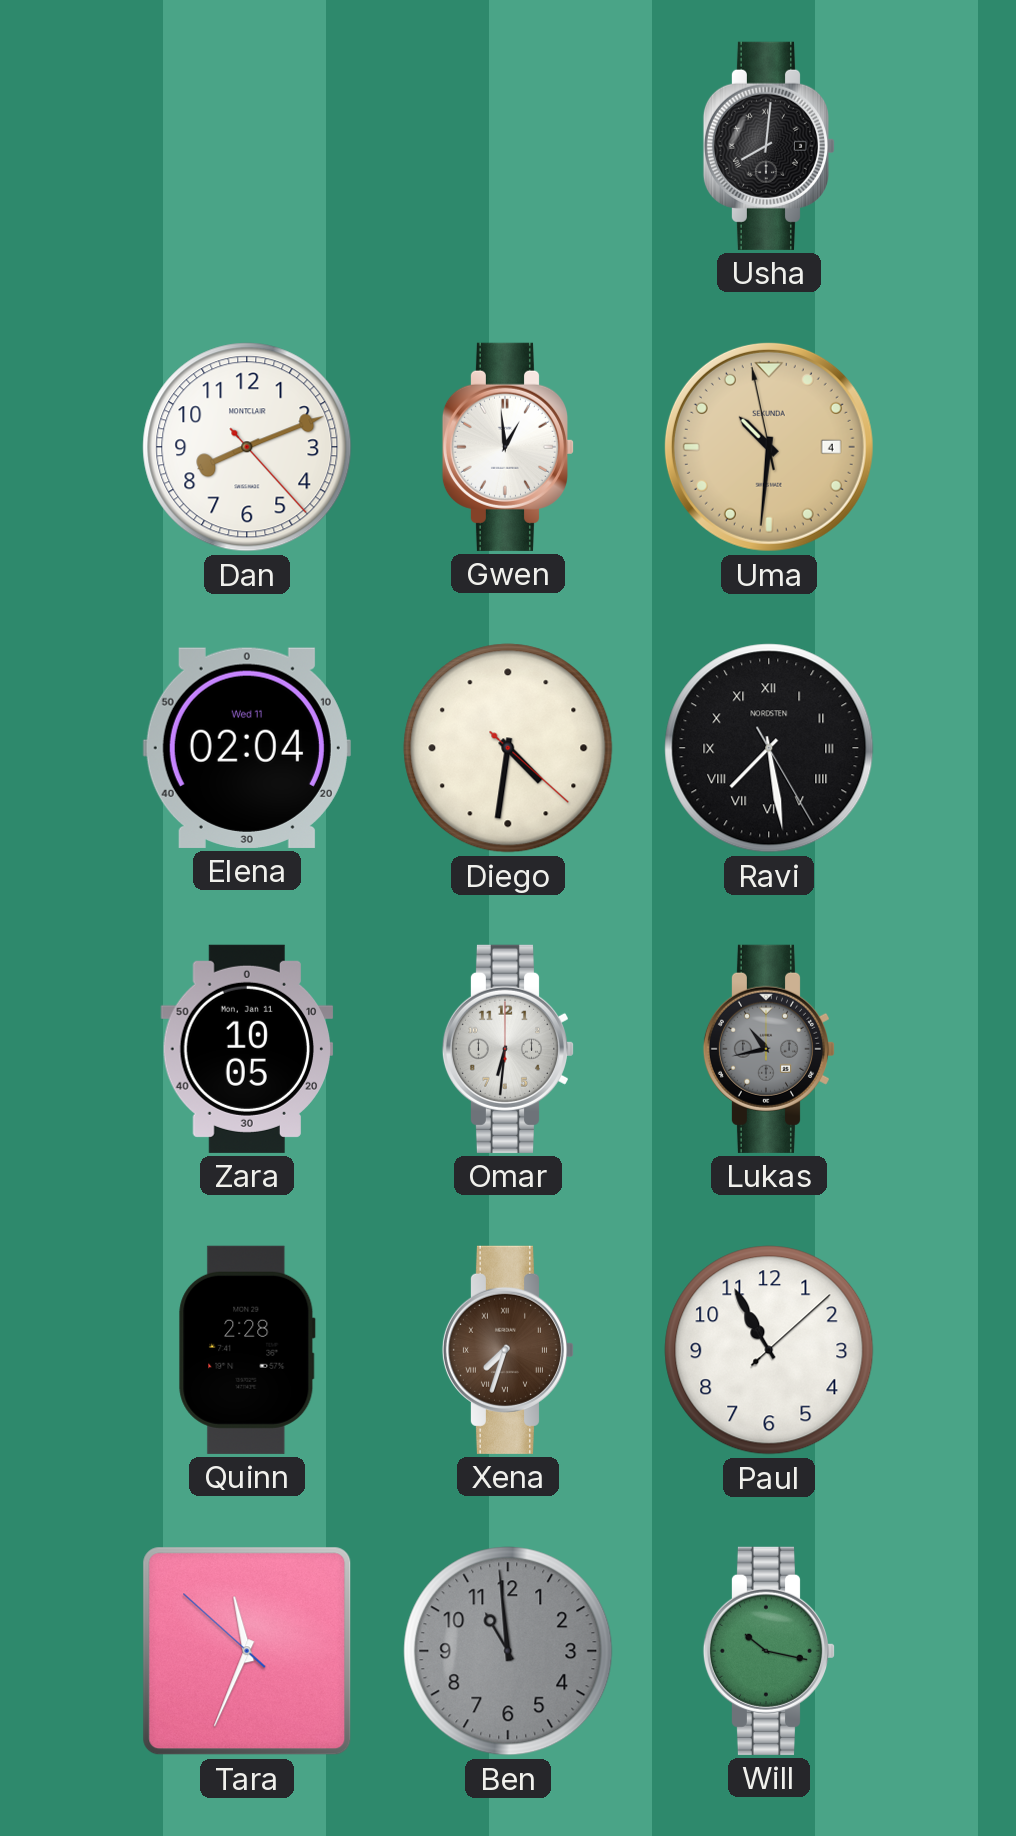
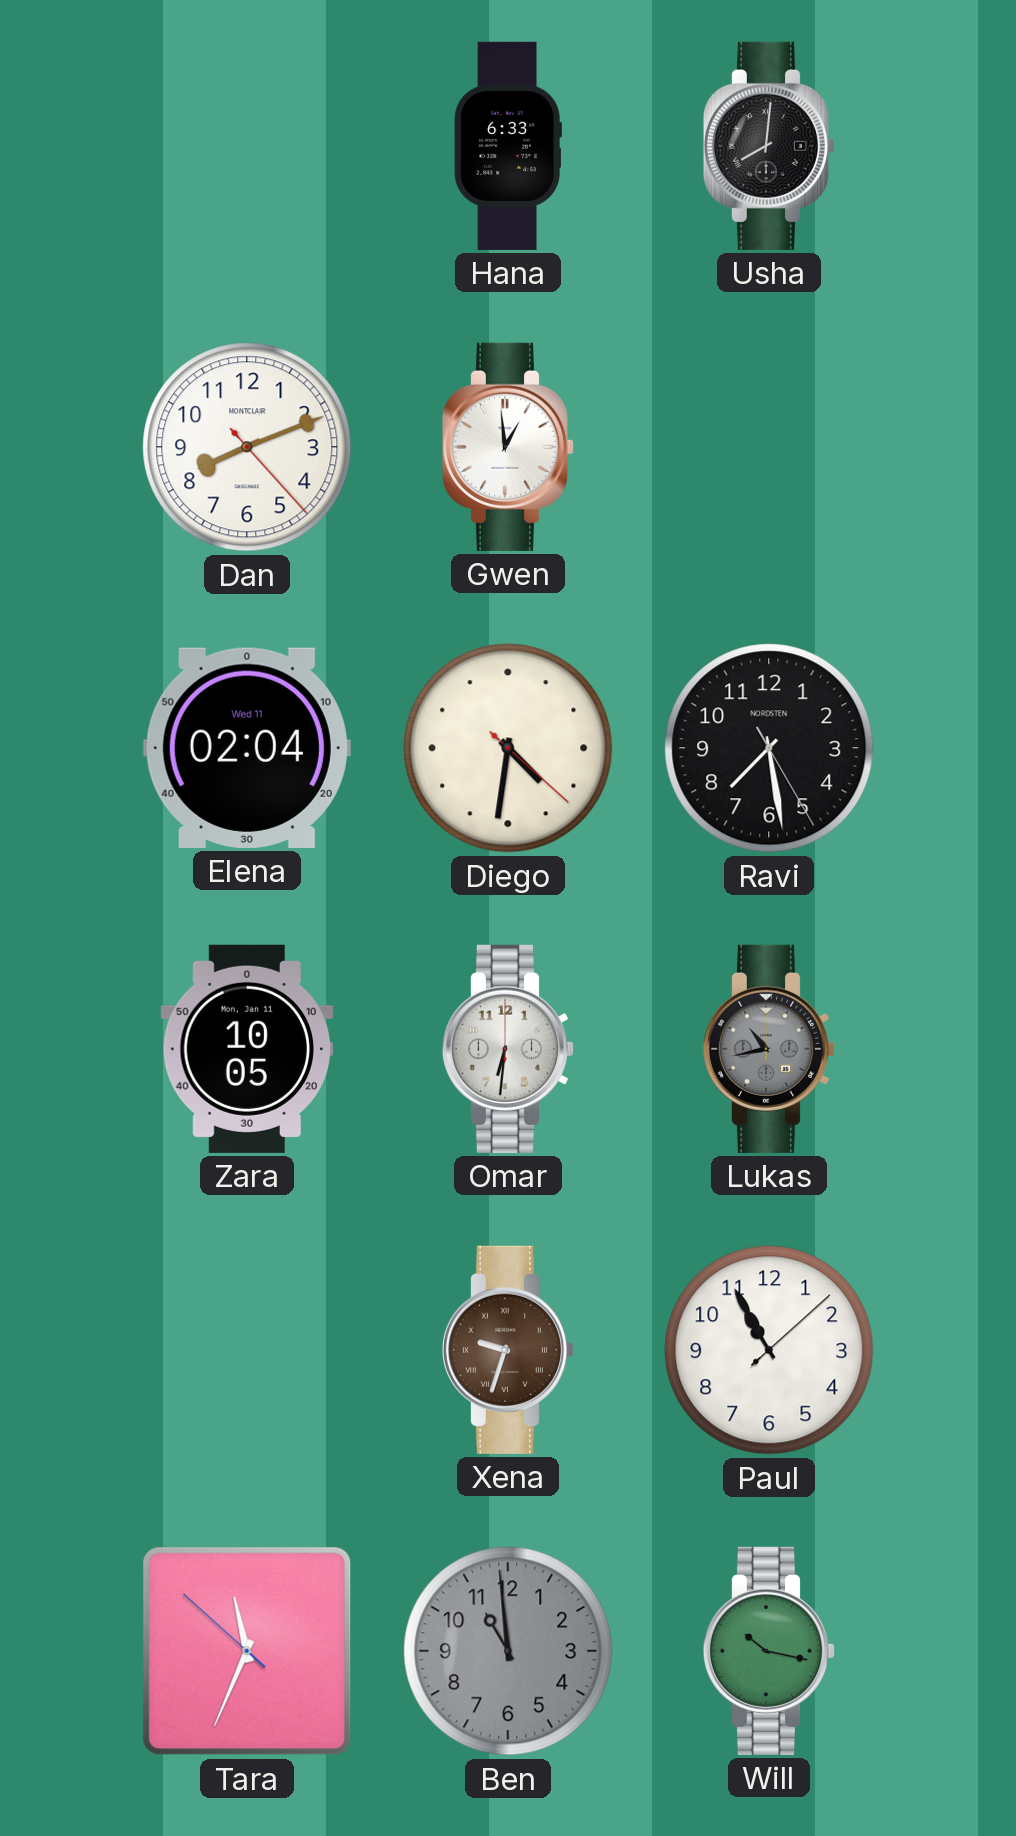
Hana: none -> 6:33
Uma: 10:30 -> none
Ravi numerals: Roman -> Arabic
Quinn: 2:28 -> none
Xena: 7:33 -> 9:33
